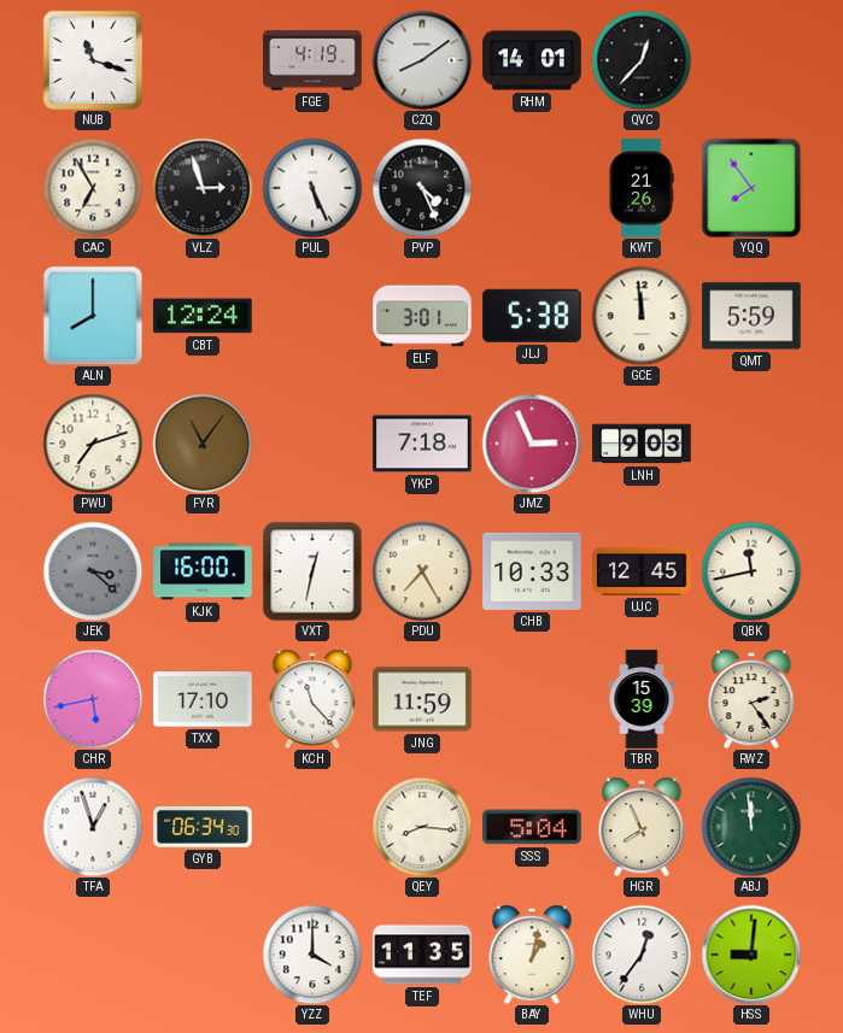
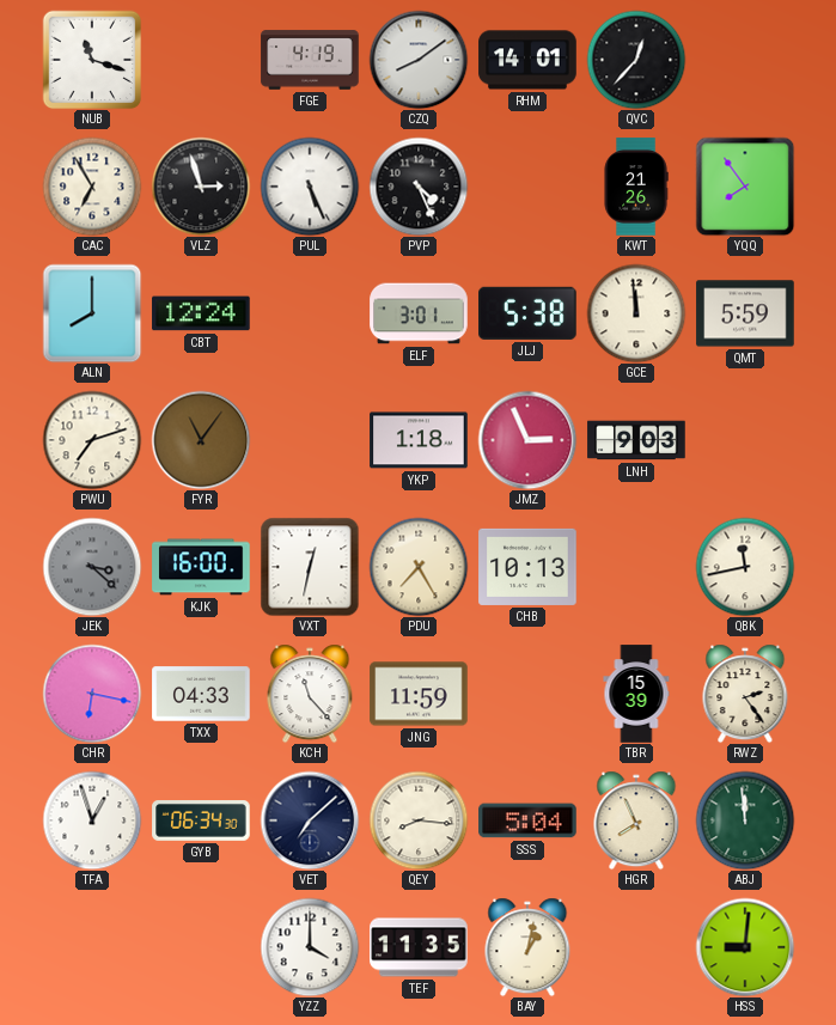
YKP: 7:18 -> 1:18
CHB: 10:33 -> 10:13
UJC: 12:45 -> none
CHR: 5:43 -> 6:17
TXX: 17:10 -> 04:33
VET: none -> 7:08
WHU: 12:36 -> none
